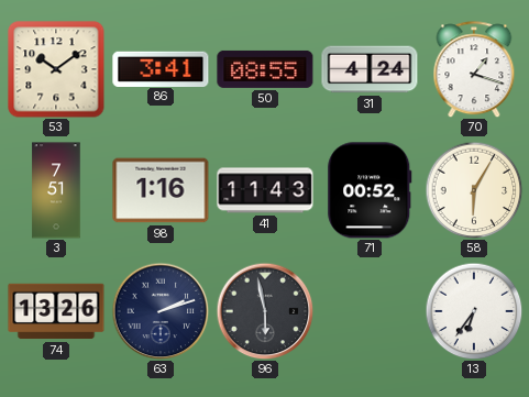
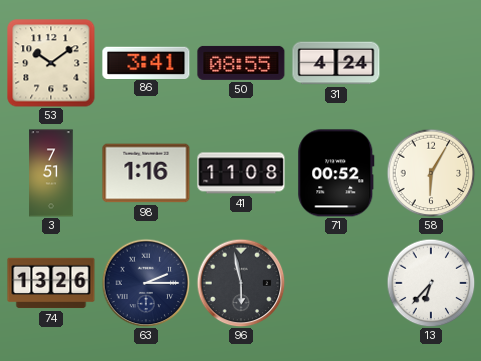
70: 1:18 -> none
41: 11:43 -> 11:08
63: 2:12 -> 2:15
13: 6:36 -> 6:37
